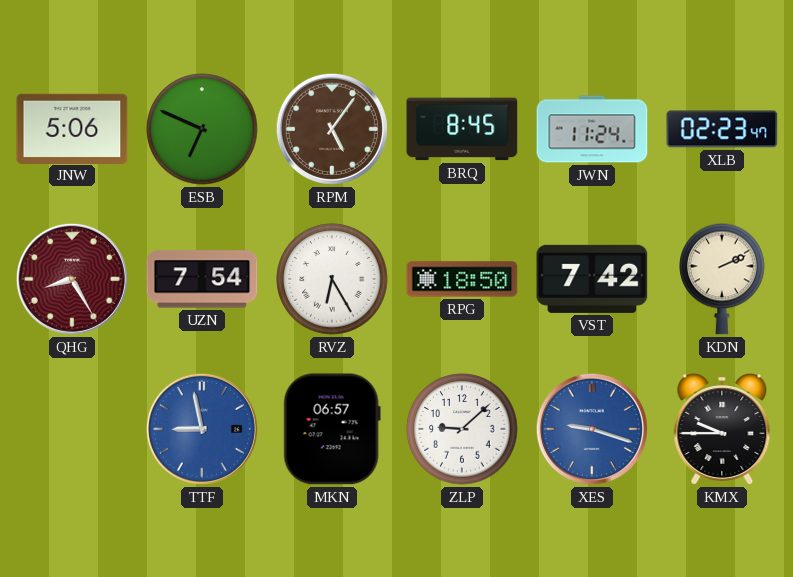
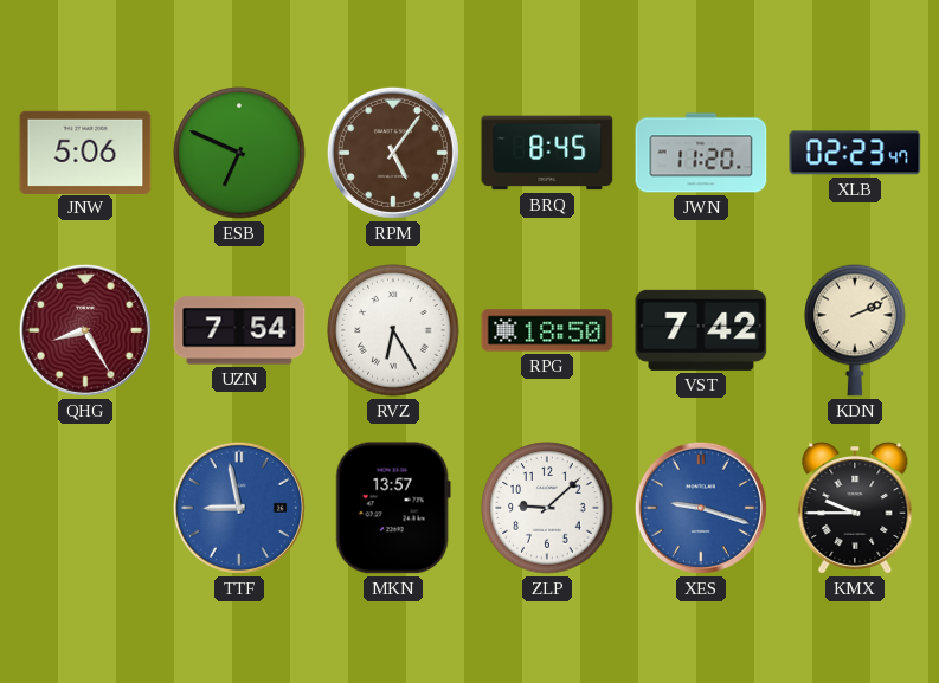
JWN: 11:24 -> 11:20
MKN: 06:57 -> 13:57
